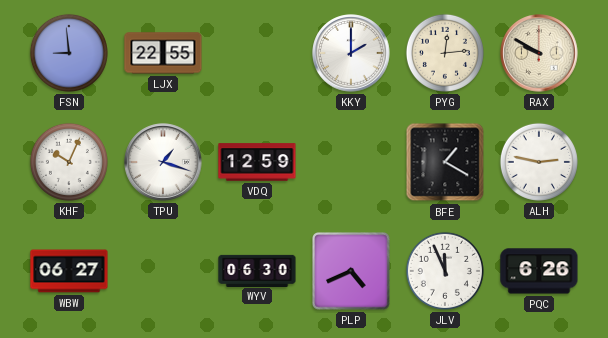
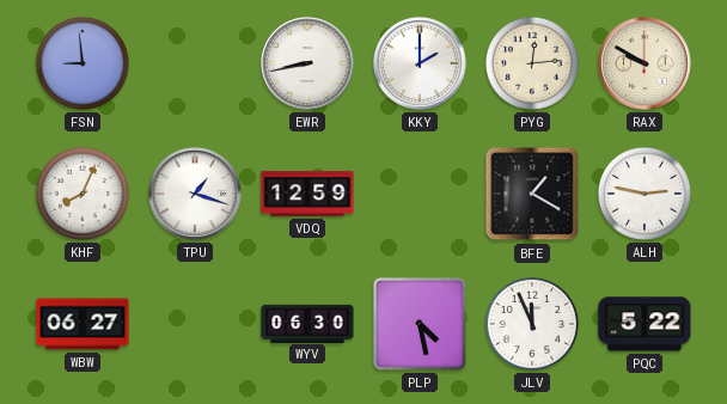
LJX: 22:55 -> none
EWR: none -> 8:43
KHF: 10:04 -> 8:04
PLP: 4:41 -> 4:28
PQC: 6:26 -> 5:22
